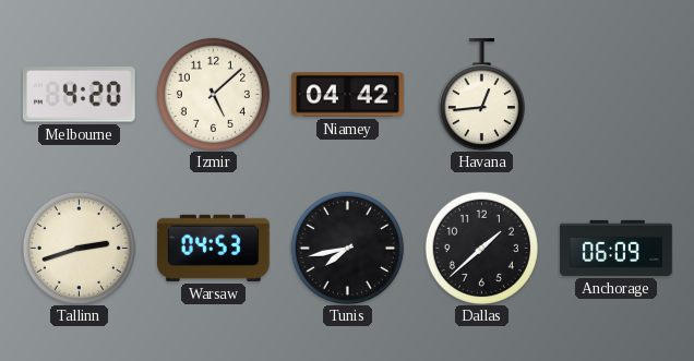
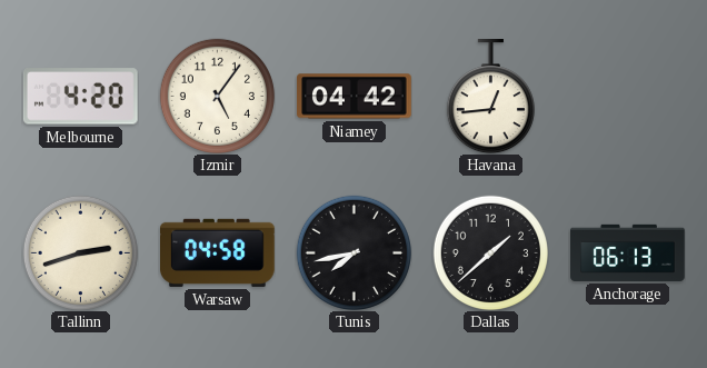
Izmir: 5:08 -> 5:06
Warsaw: 04:53 -> 04:58
Anchorage: 06:09 -> 06:13
